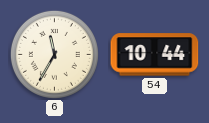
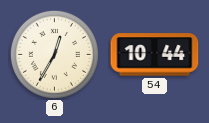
6: 11:35 -> 12:35
